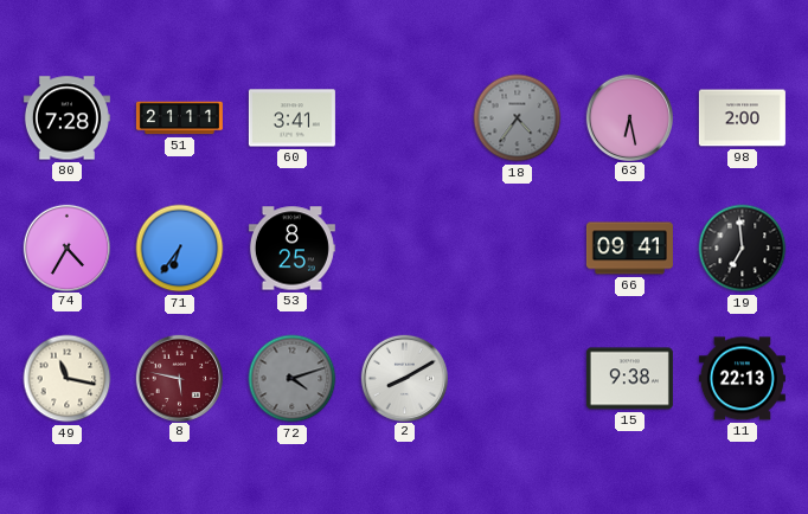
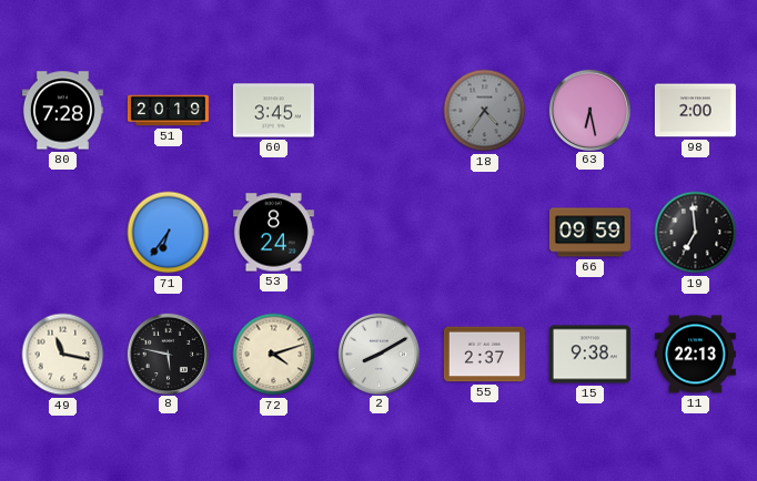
51: 21:11 -> 20:19
60: 3:41 -> 3:45
74: 4:35 -> none
53: 8:25 -> 8:24
66: 09:41 -> 09:59
8 dial: burgundy -> black
72 dial: grey -> cream
55: none -> 2:37
